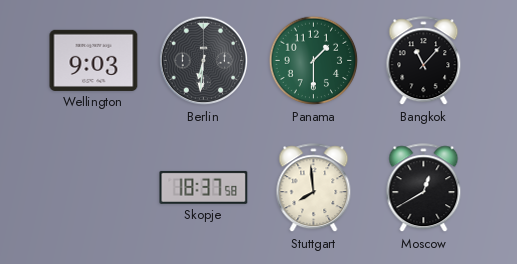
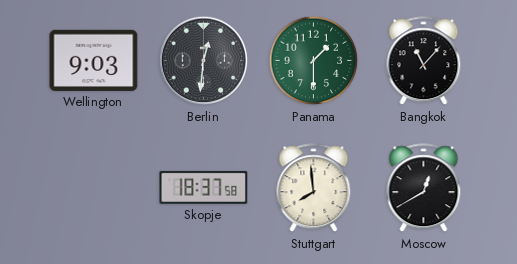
Berlin: 6:31 -> 12:31
